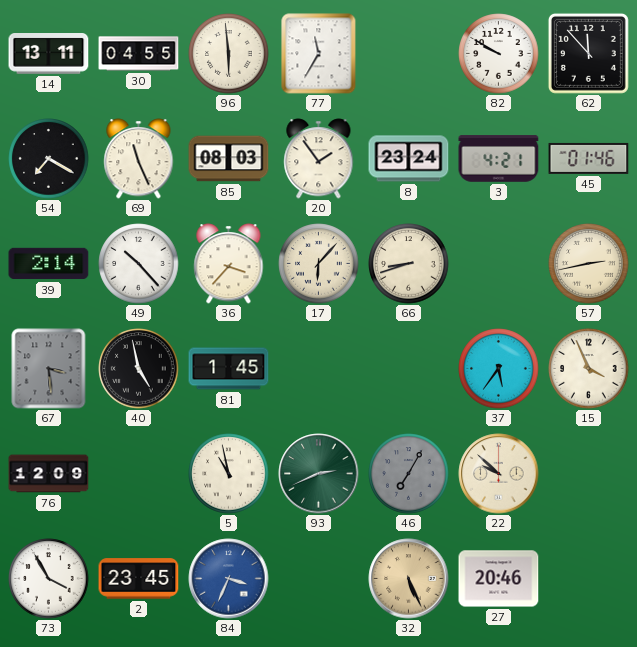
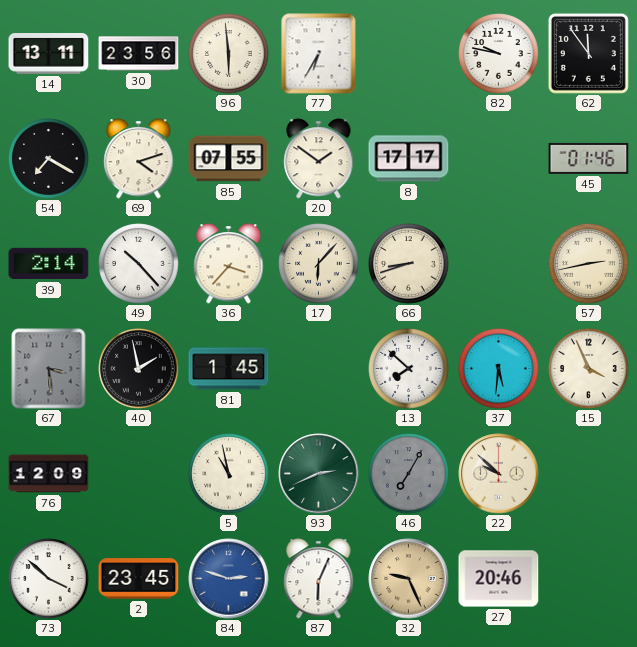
30: 04:55 -> 23:56
77: 11:35 -> 6:35
82: 9:50 -> 9:47
62: 11:53 -> 11:54
69: 11:26 -> 4:12
85: 08:03 -> 07:55
20: 1:54 -> 1:51
8: 23:24 -> 17:17
3: 4:21 -> none
40: 4:58 -> 1:58
13: none -> 7:52
37: 5:36 -> 5:31
73: 3:55 -> 3:52
84: 3:34 -> 2:48
87: none -> 6:04
32: 5:26 -> 9:26
